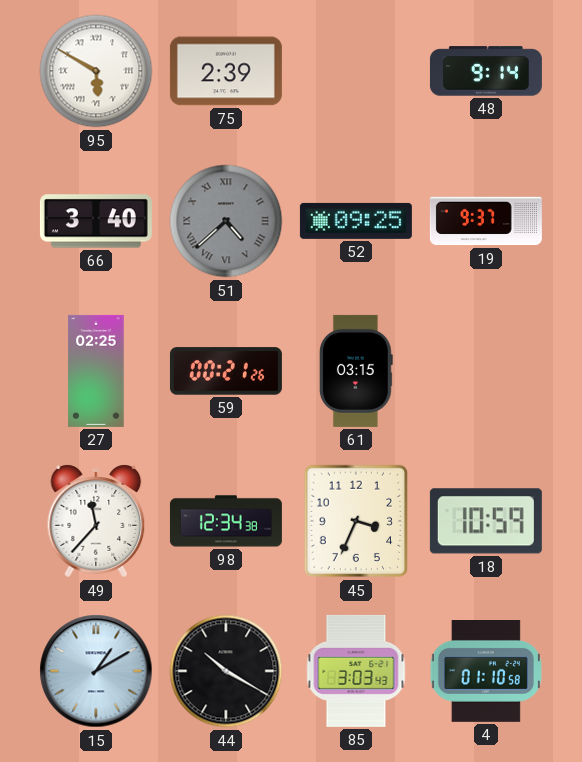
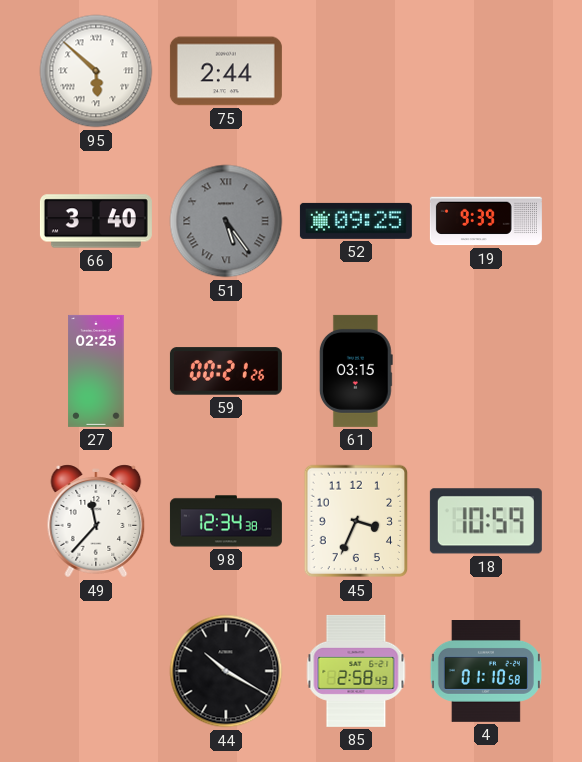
95: 5:50 -> 5:52
75: 2:39 -> 2:44
48: 9:14 -> none
51: 4:38 -> 5:24
19: 9:37 -> 9:39
15: 1:10 -> none
85: 3:03 -> 2:58
